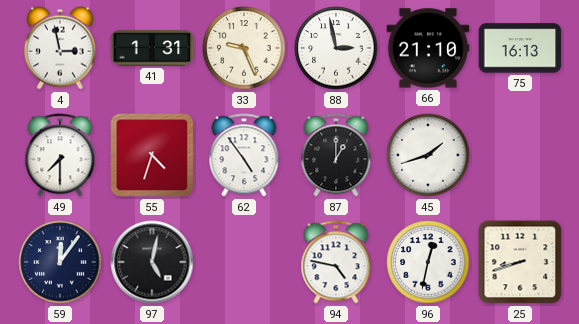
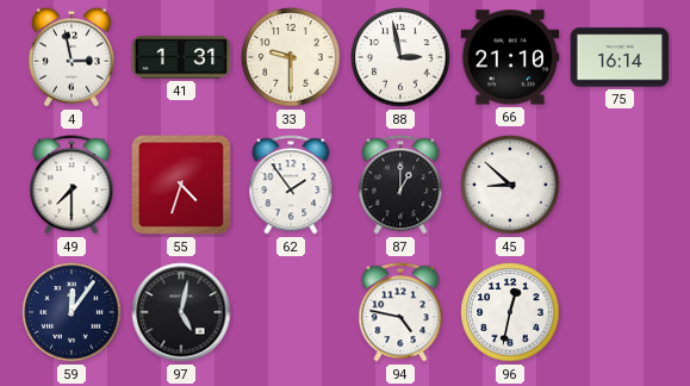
33: 9:26 -> 9:30
75: 16:13 -> 16:14
62: 4:54 -> 1:54
45: 1:42 -> 8:52
25: 8:42 -> none
